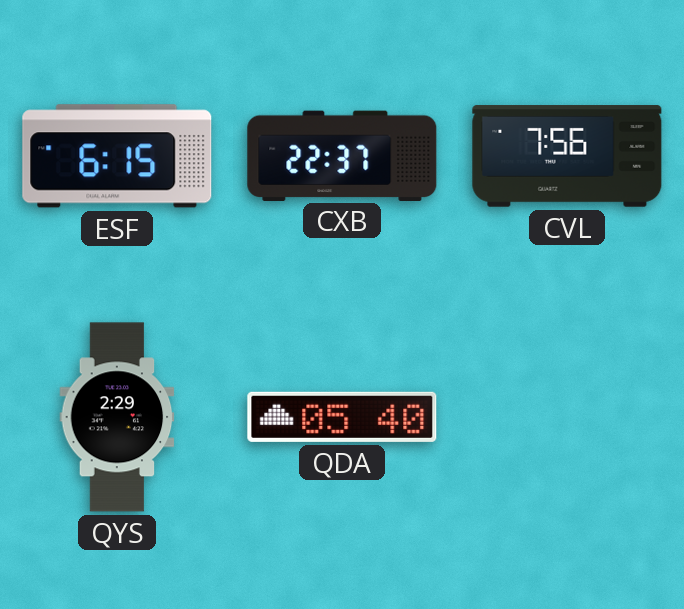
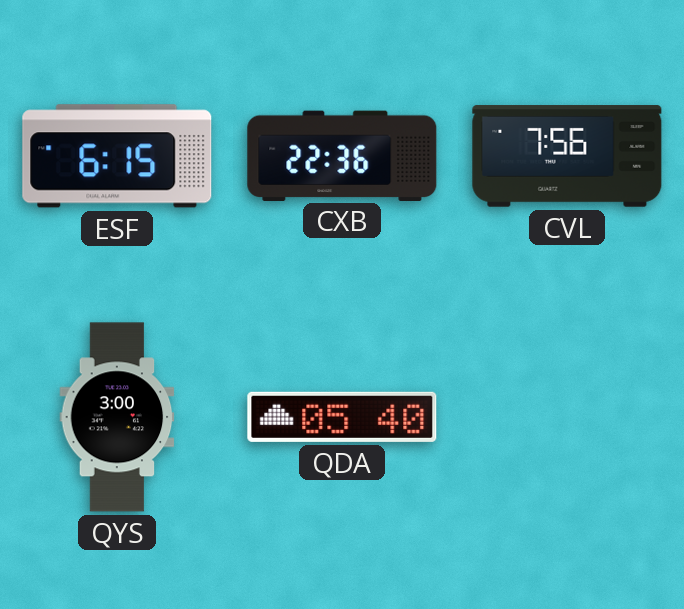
CXB: 22:37 -> 22:36
QYS: 2:29 -> 3:00
